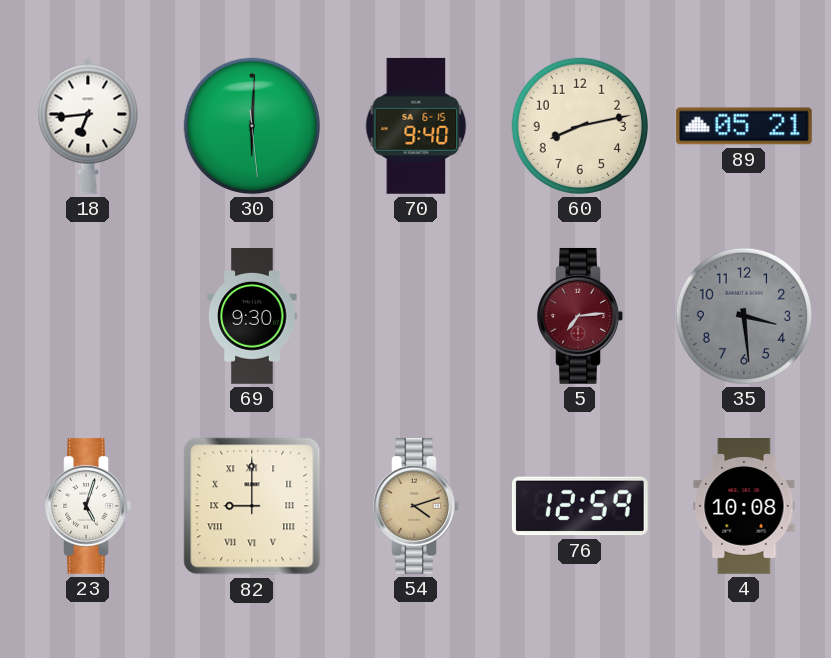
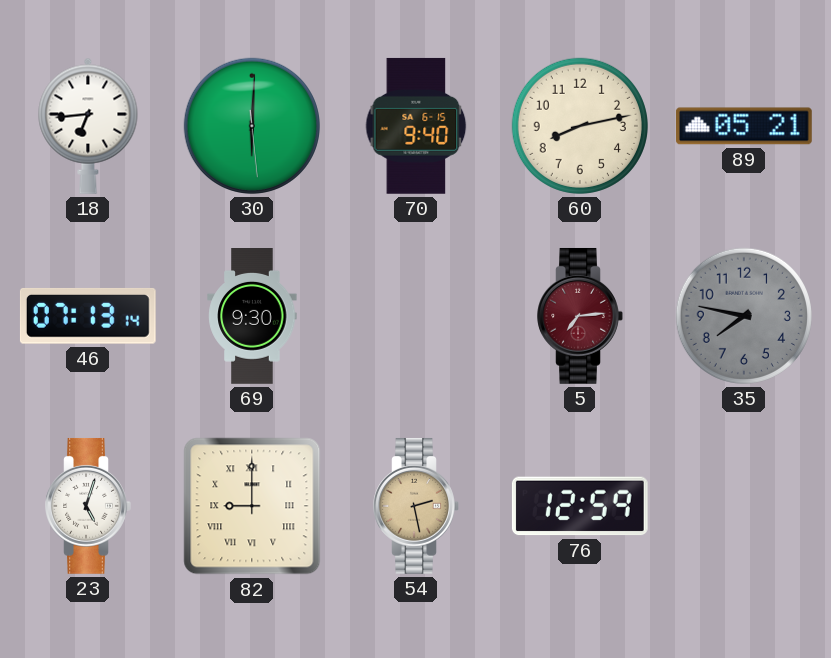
46: none -> 07:13
35: 3:29 -> 7:47
54: 4:12 -> 2:28
4: 10:08 -> none
